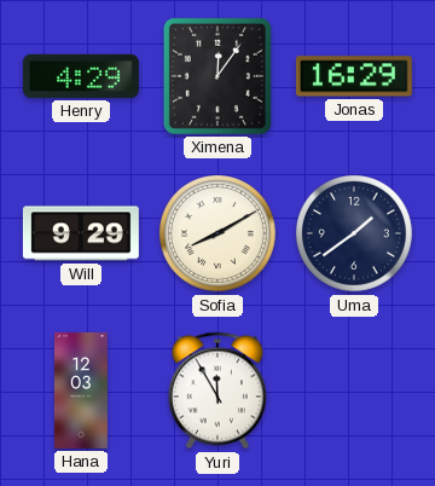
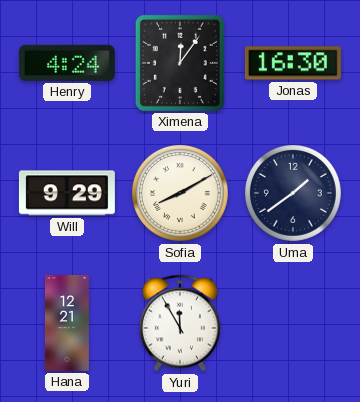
Henry: 4:29 -> 4:24
Jonas: 16:29 -> 16:30
Hana: 12:03 -> 12:21
